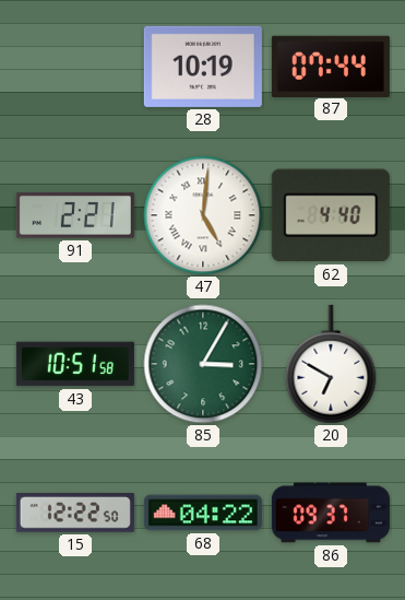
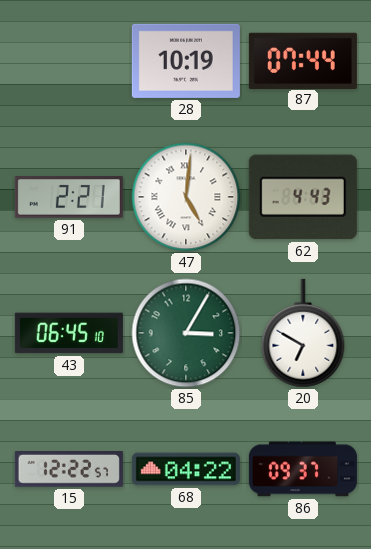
62: 4:40 -> 4:43
43: 10:51 -> 06:45
15: 12:22:50 -> 12:22:57
